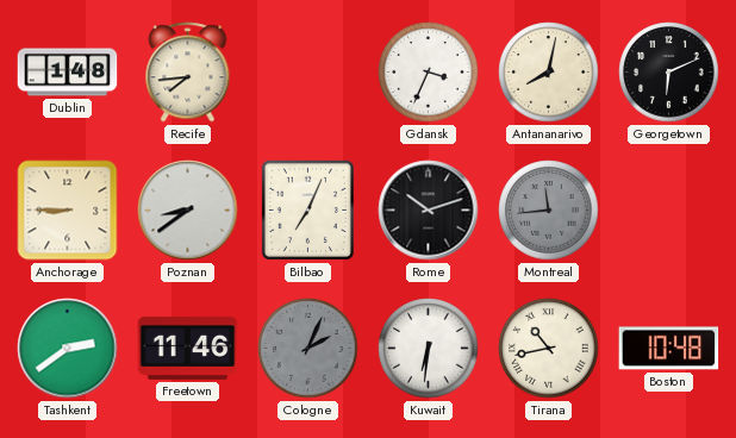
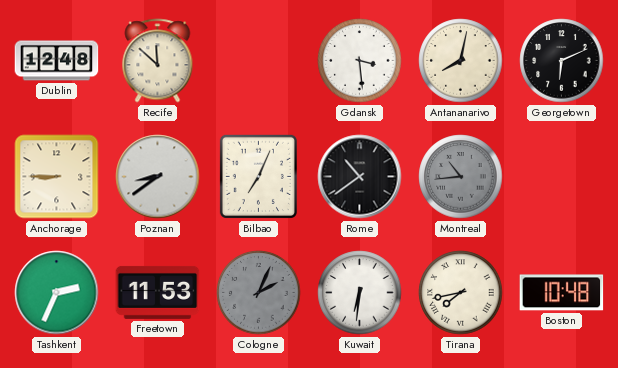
Dublin: 1:48 -> 12:48
Recife: 7:44 -> 11:52
Gdansk: 3:34 -> 3:29
Rome: 10:12 -> 10:39
Montreal: 11:44 -> 10:44
Tashkent: 2:39 -> 2:34
Freetown: 11:46 -> 11:53
Tirana: 10:43 -> 7:43
